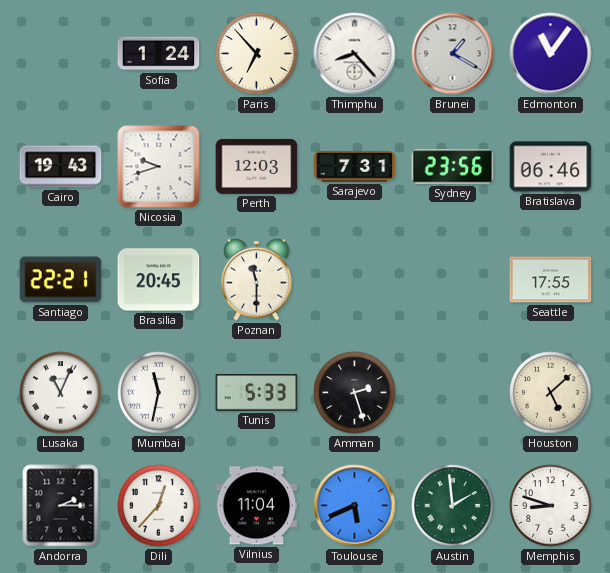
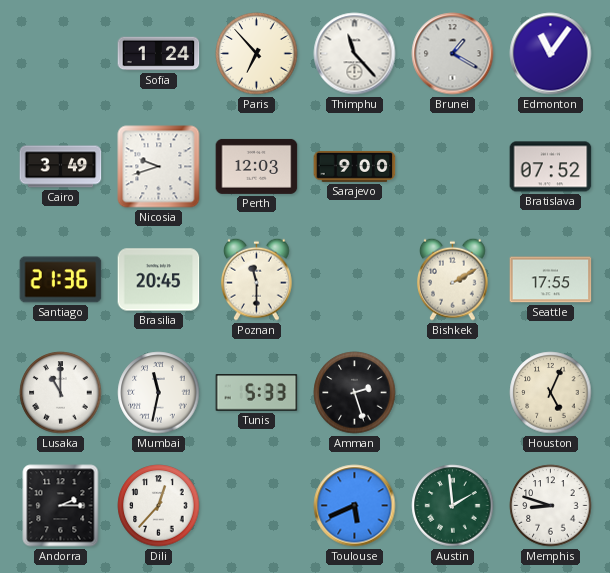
Thimphu: 8:23 -> 11:23
Cairo: 19:43 -> 3:49
Sarajevo: 7:31 -> 9:00
Sydney: 23:56 -> none
Bratislava: 06:46 -> 07:52
Santiago: 22:21 -> 21:36
Bishkek: none -> 2:10
Lusaka: 11:04 -> 11:00
Houston: 5:08 -> 5:04
Vilnius: 11:04 -> none
